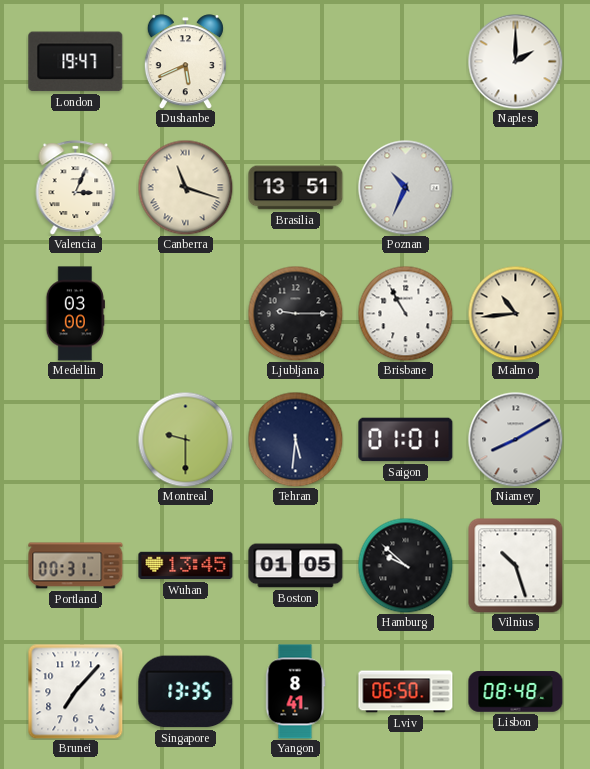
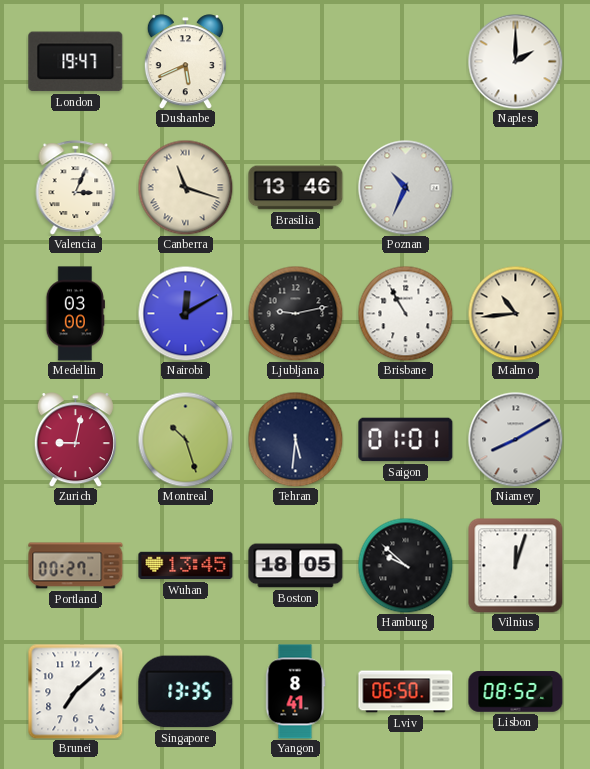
Brasilia: 13:51 -> 13:46
Nairobi: none -> 12:10
Ljubljana: 9:15 -> 9:13
Zurich: none -> 9:02
Montreal: 9:30 -> 10:27
Portland: 00:31 -> 00:27
Boston: 01:05 -> 18:05
Vilnius: 10:27 -> 12:03
Brunei: 7:07 -> 7:08
Lisbon: 08:48 -> 08:52
